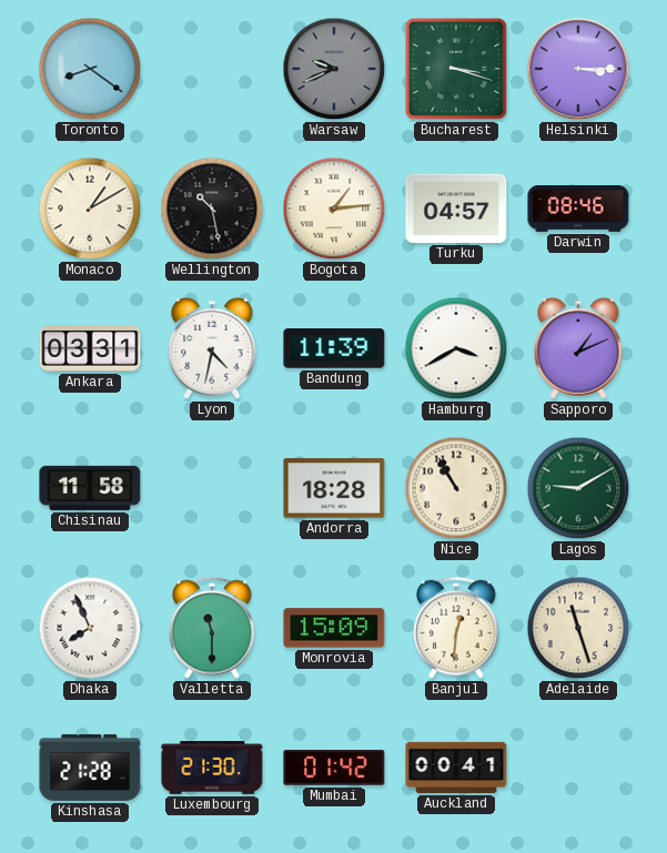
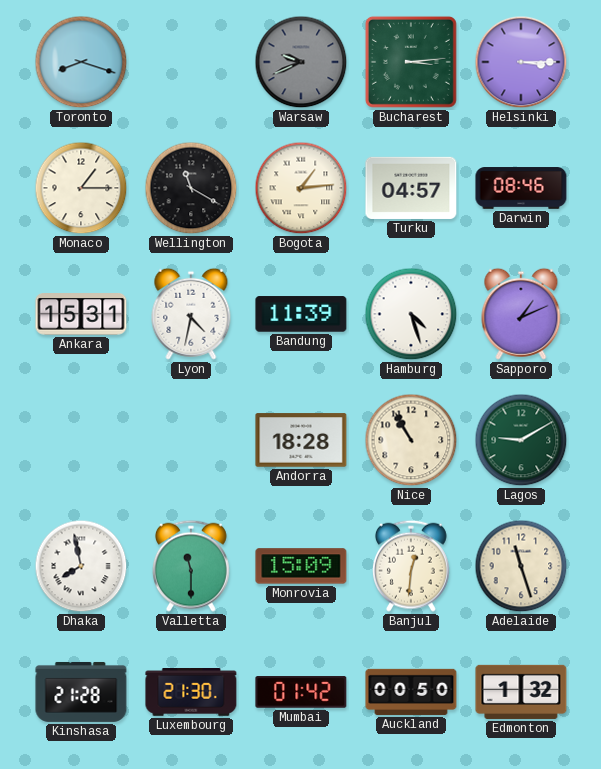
Toronto: 8:21 -> 8:18
Bucharest: 3:18 -> 3:14
Monaco: 1:10 -> 1:15
Wellington: 10:28 -> 11:20
Ankara: 03:31 -> 15:31
Hamburg: 3:40 -> 4:27
Chisinau: 11:58 -> none
Dhaka: 7:56 -> 7:58
Auckland: 00:41 -> 00:50
Edmonton: none -> 1:32
